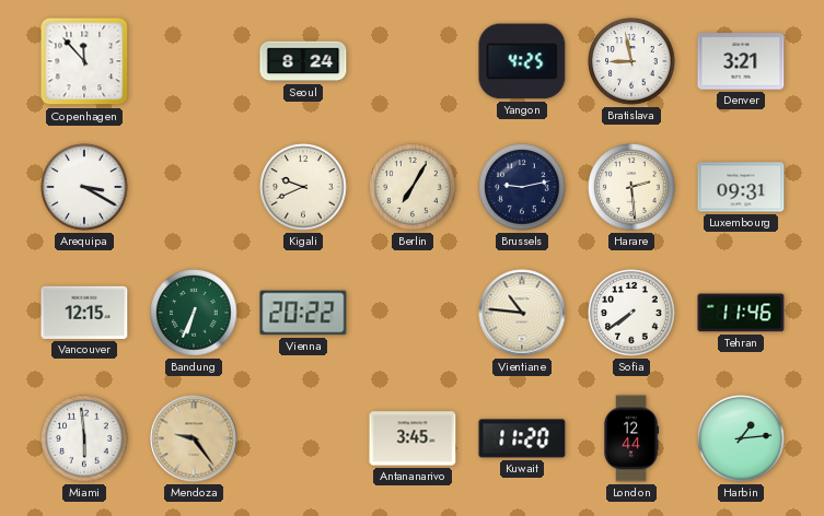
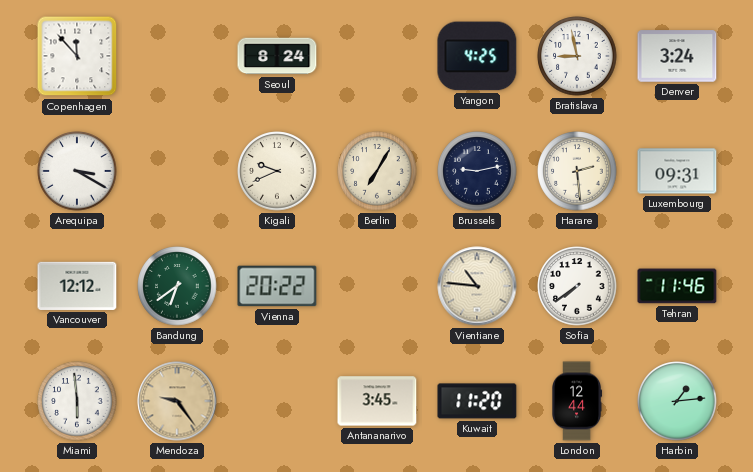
Denver: 3:21 -> 3:24
Vancouver: 12:15 -> 12:12
Bandung: 6:34 -> 6:39
